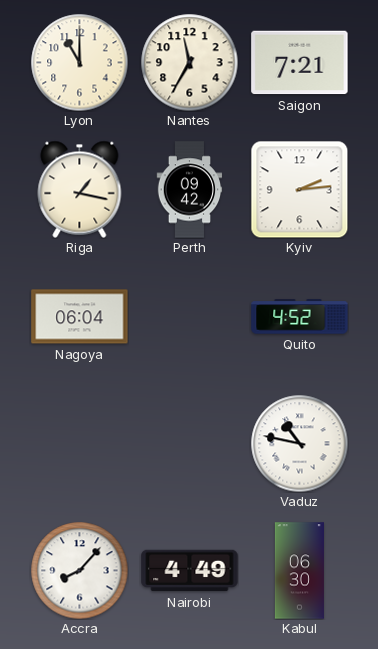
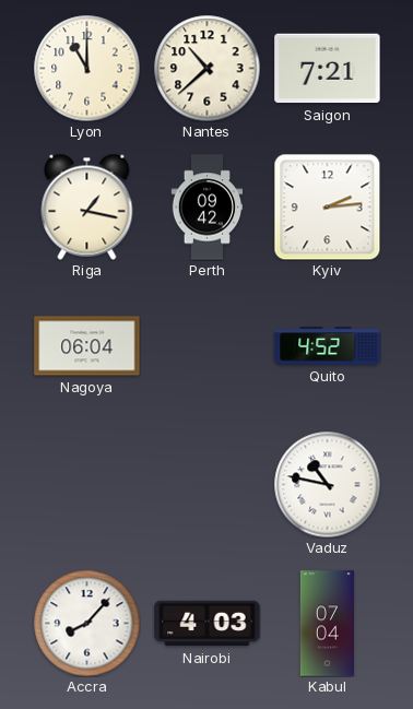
Nantes: 11:35 -> 10:38
Nairobi: 4:49 -> 4:03
Kabul: 06:30 -> 07:04
